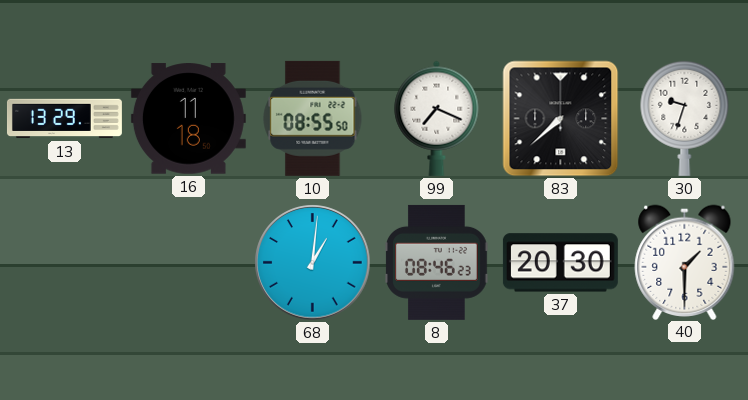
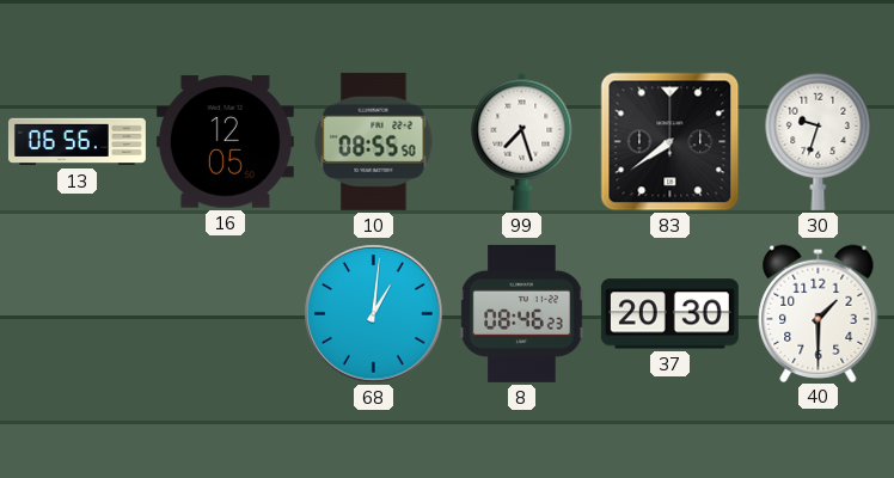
13: 13:29 -> 06:56
16: 11:18 -> 12:05
99: 7:19 -> 7:27
83: 7:38 -> 7:39
